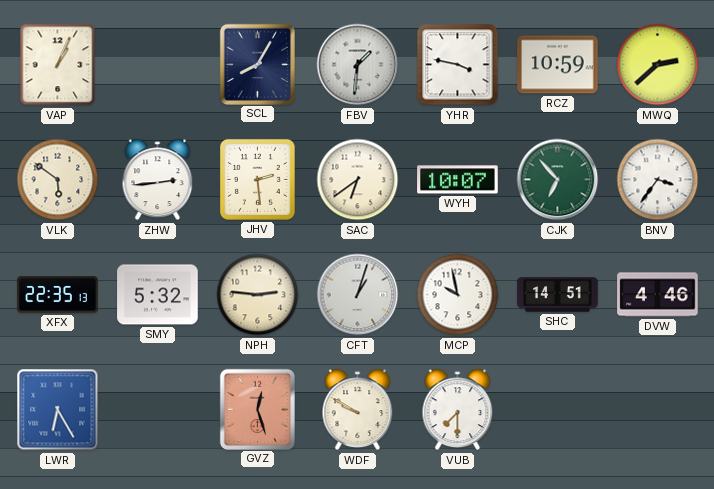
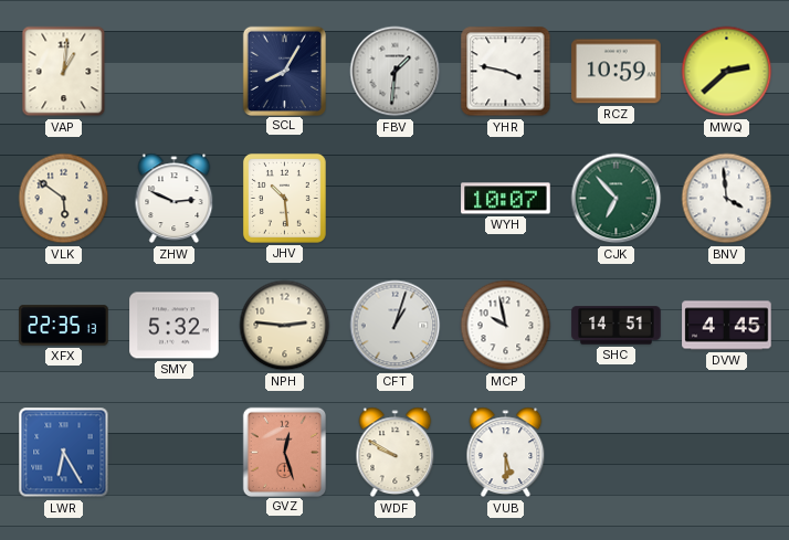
VAP: 1:04 -> 1:01
ZHW: 2:44 -> 2:49
JHV: 2:29 -> 10:29
SAC: 6:39 -> none
BNV: 3:36 -> 3:59
DVW: 4:46 -> 4:45
VUB: 7:30 -> 5:30
